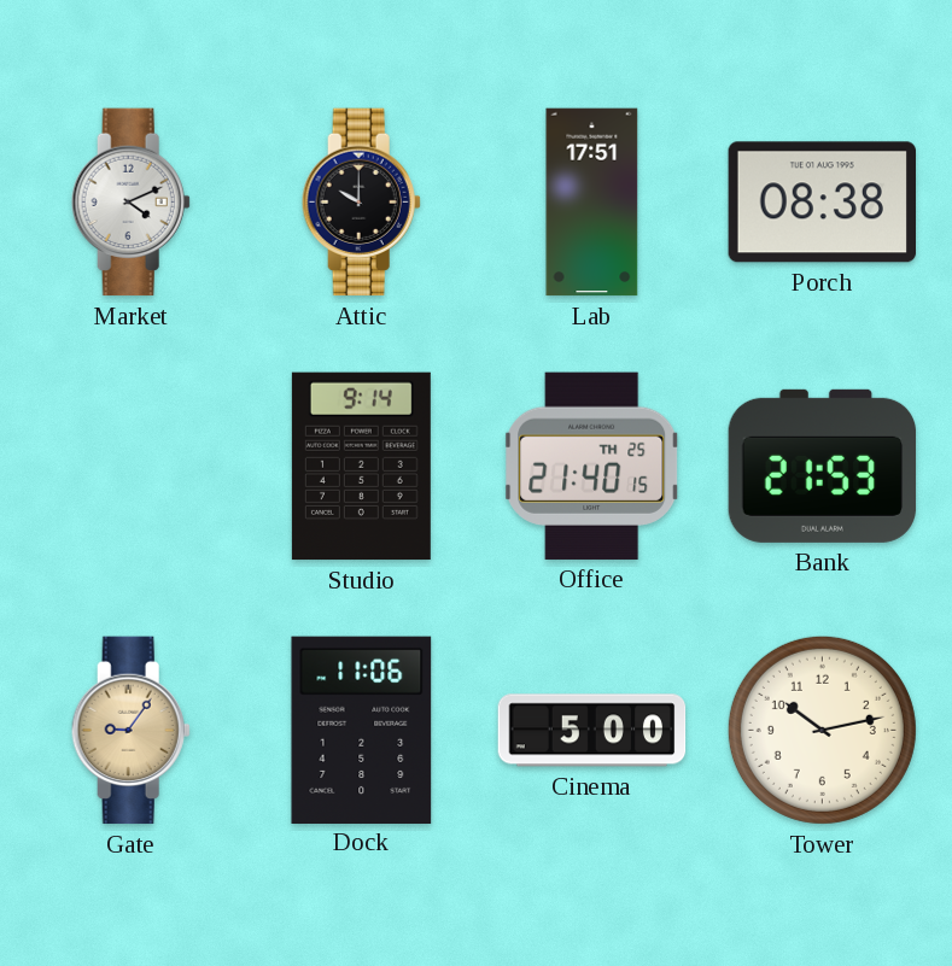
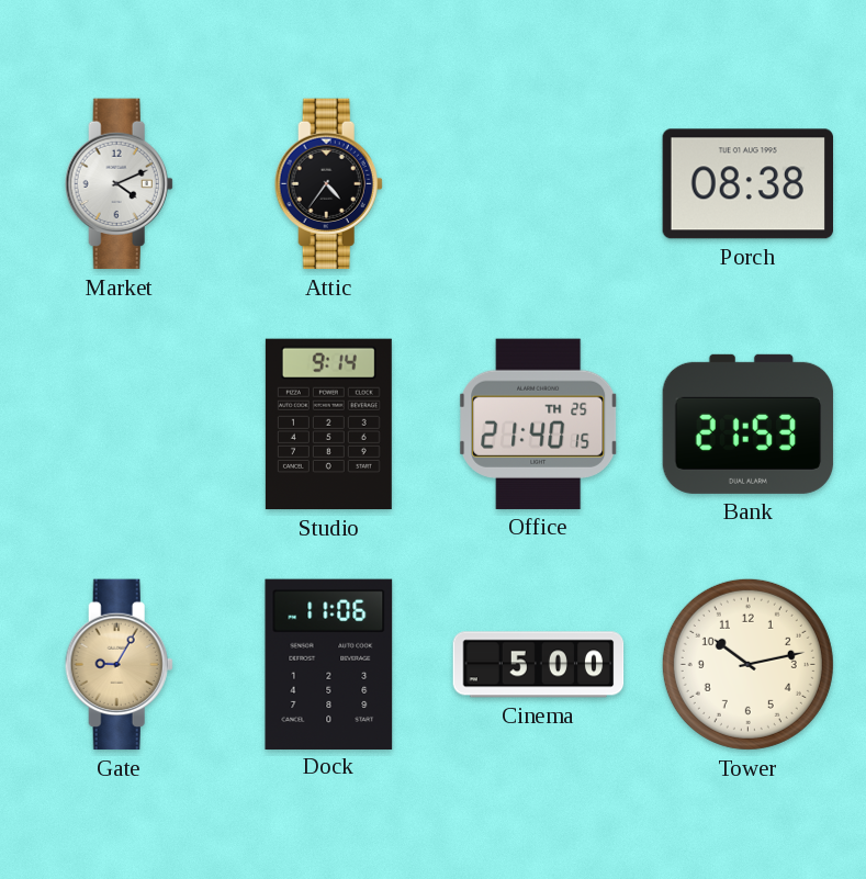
Attic: 10:00 -> 4:36
Lab: 17:51 -> none
Gate: 9:06 -> 9:05
